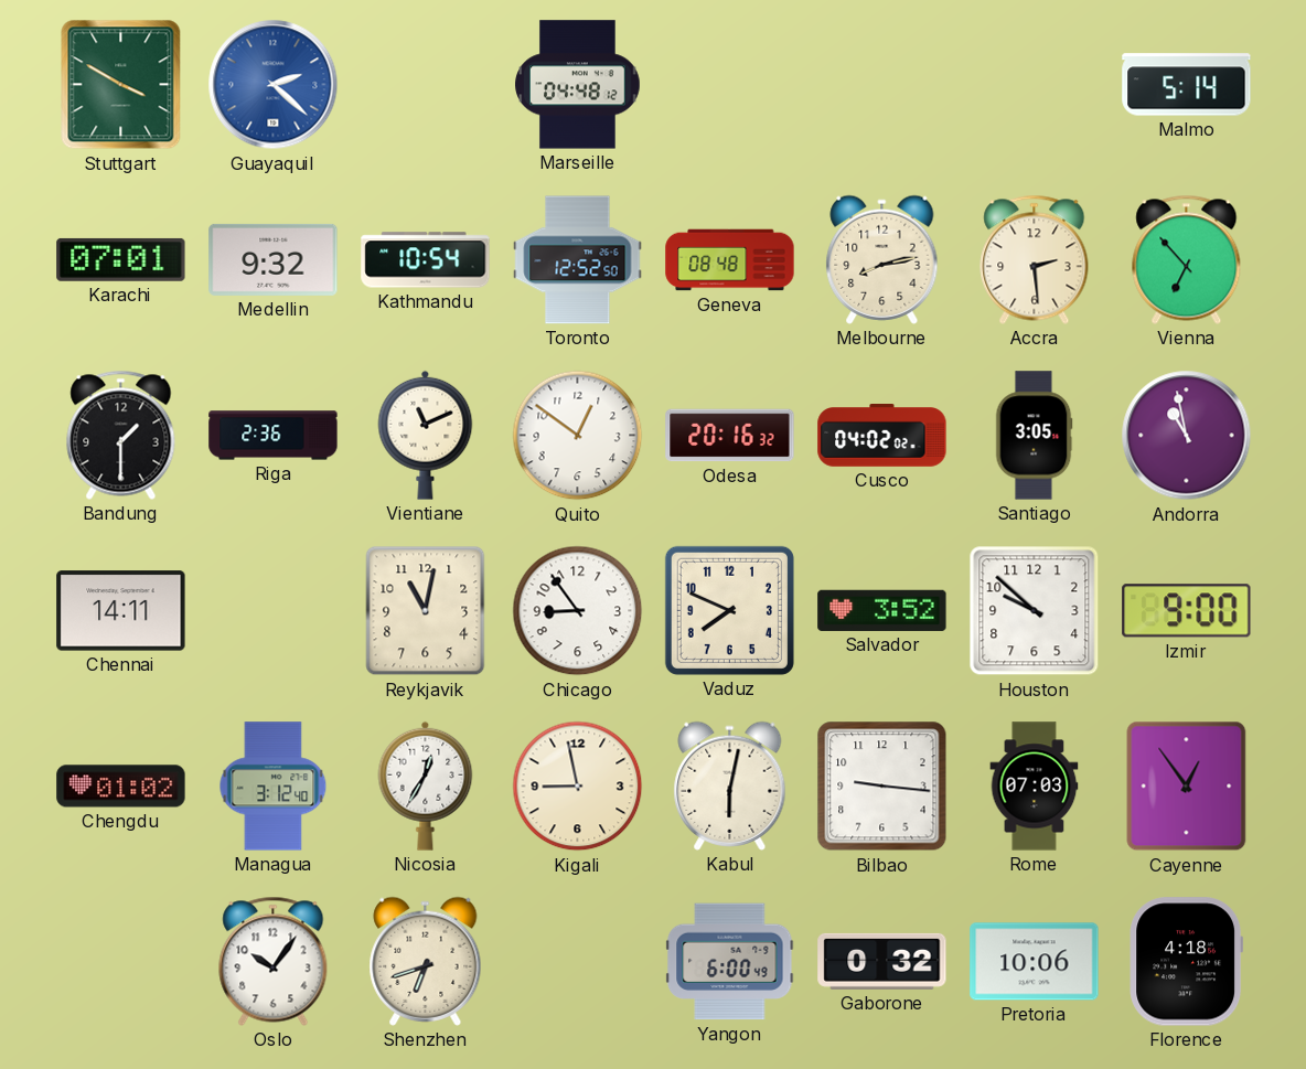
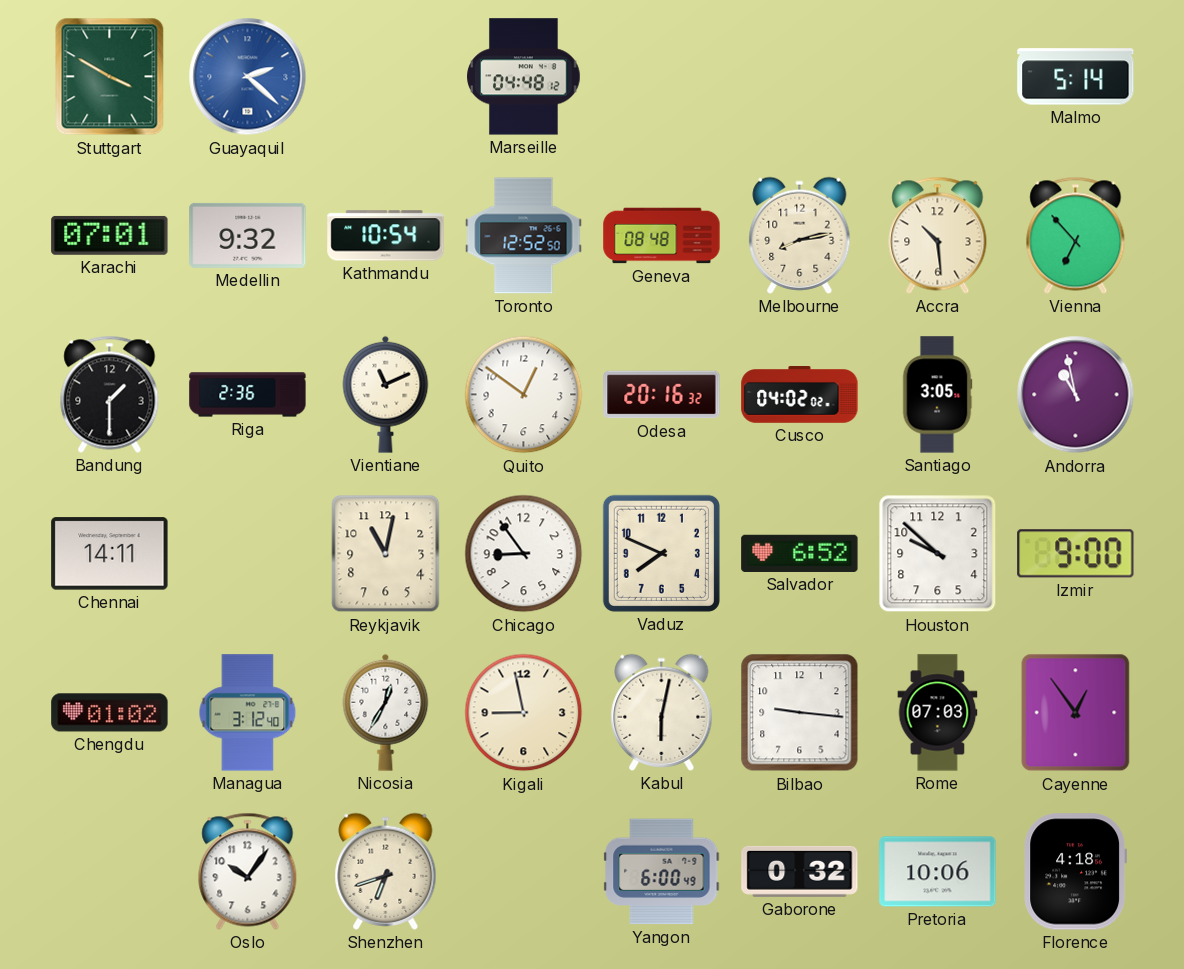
Accra: 2:29 -> 10:29
Salvador: 3:52 -> 6:52
